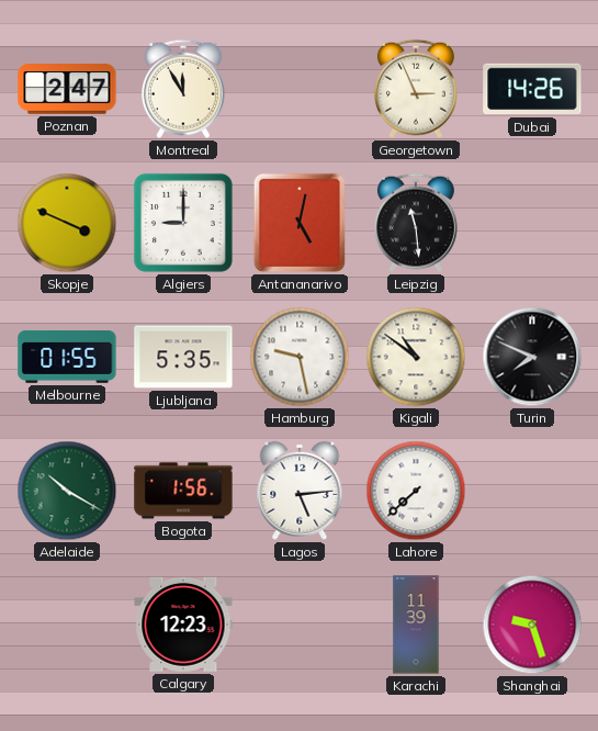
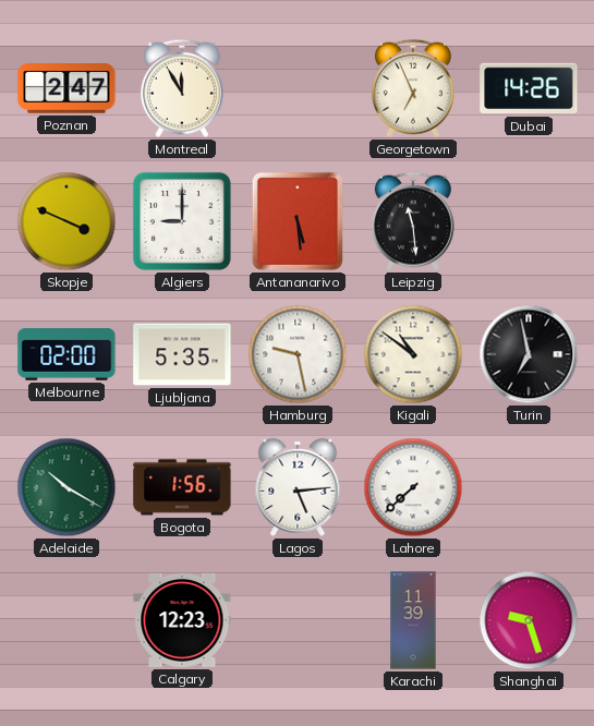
Georgetown: 2:56 -> 6:56
Antananarivo: 5:02 -> 5:29
Melbourne: 01:55 -> 02:00
Turin: 7:49 -> 6:58
